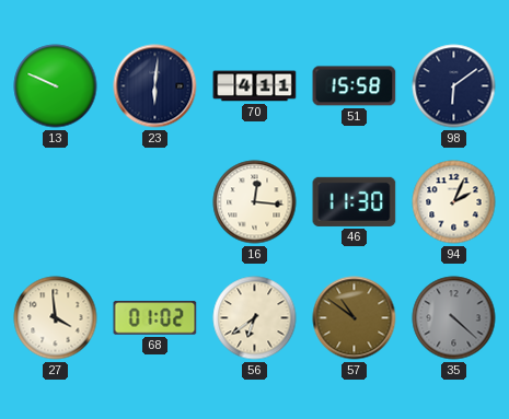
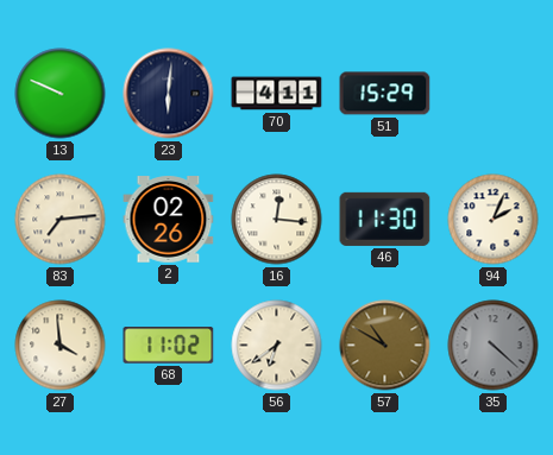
51: 15:58 -> 15:29
98: 6:09 -> none
83: none -> 7:14
2: none -> 02:26
68: 01:02 -> 11:02
57: 10:51 -> 10:50
